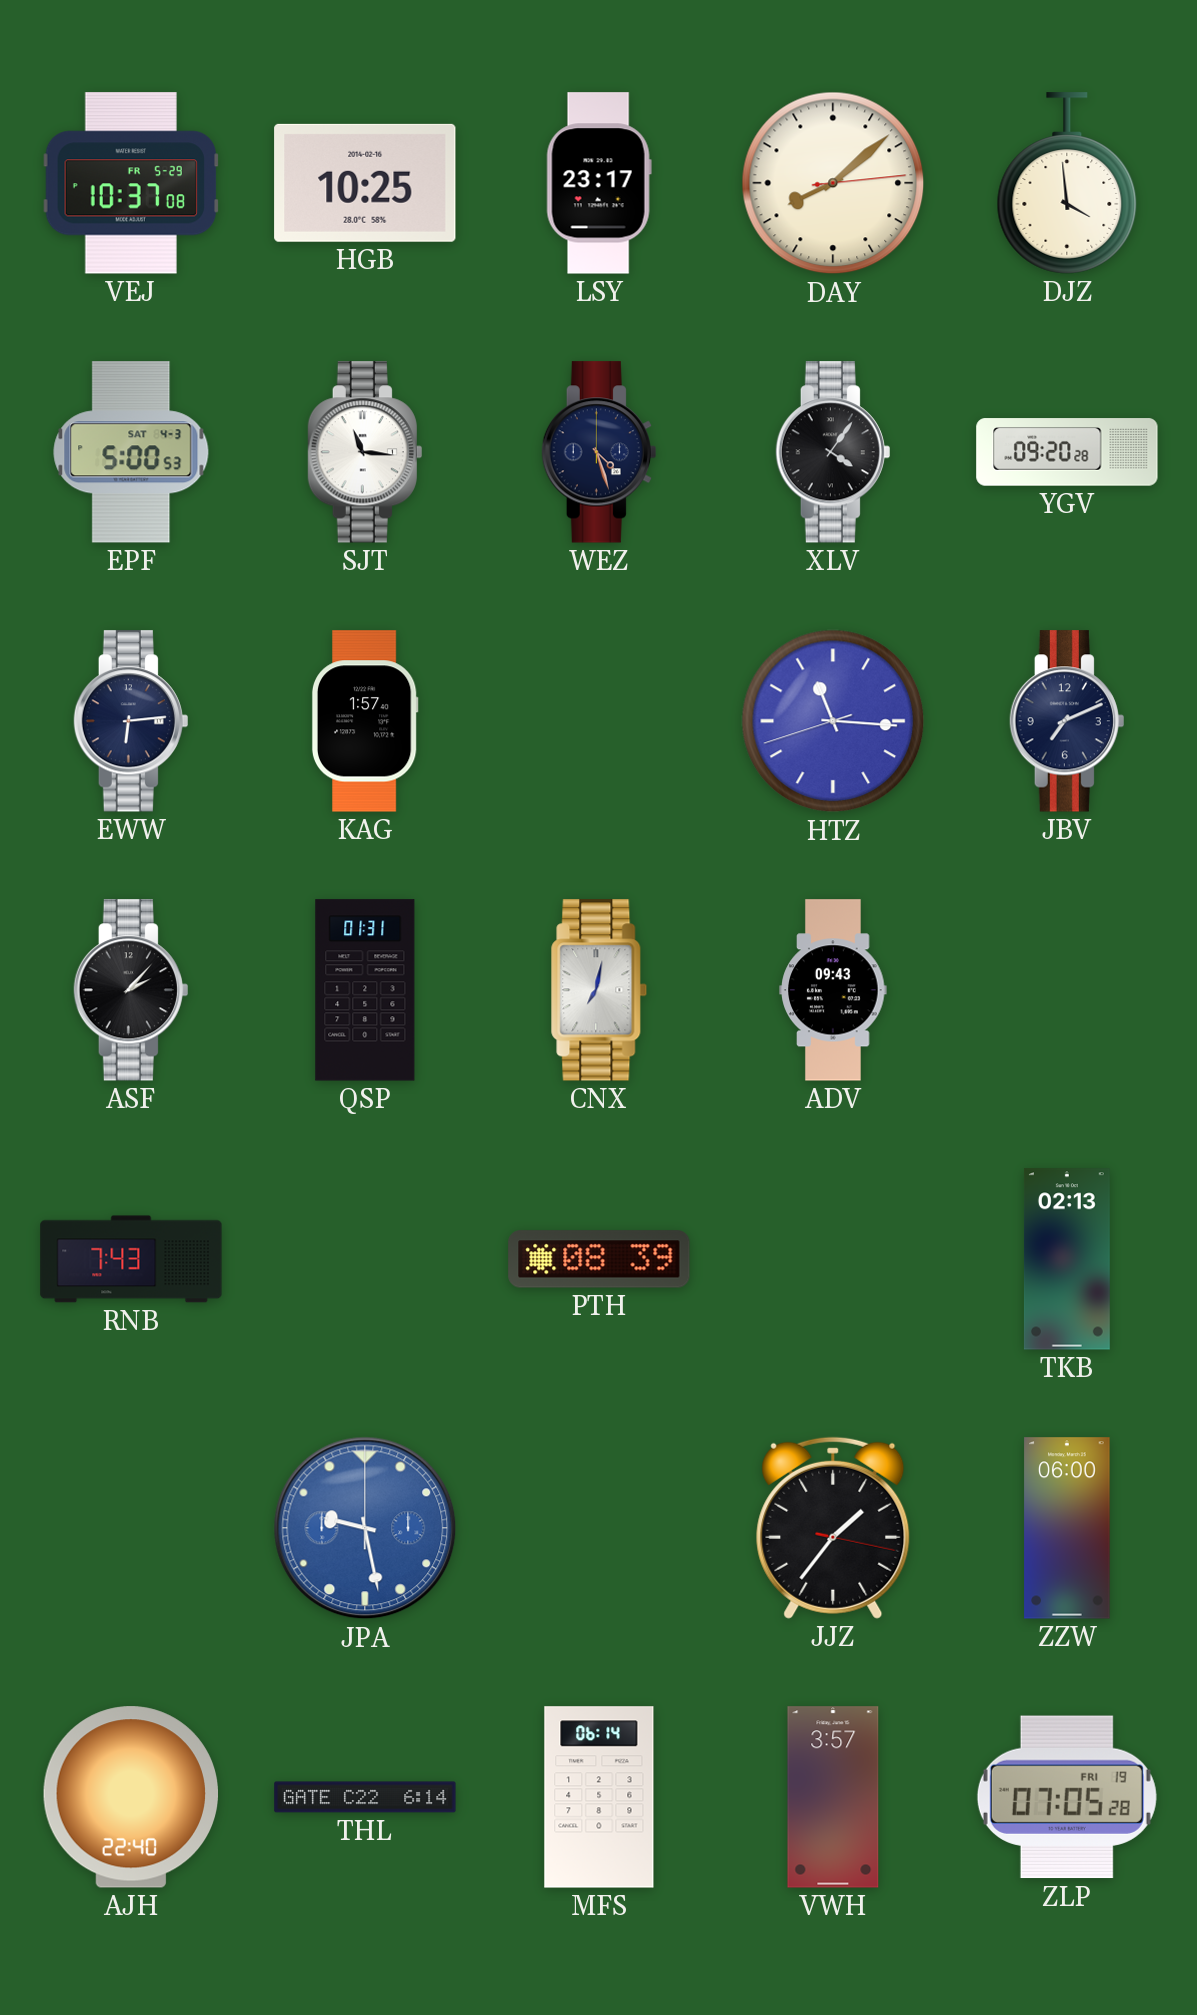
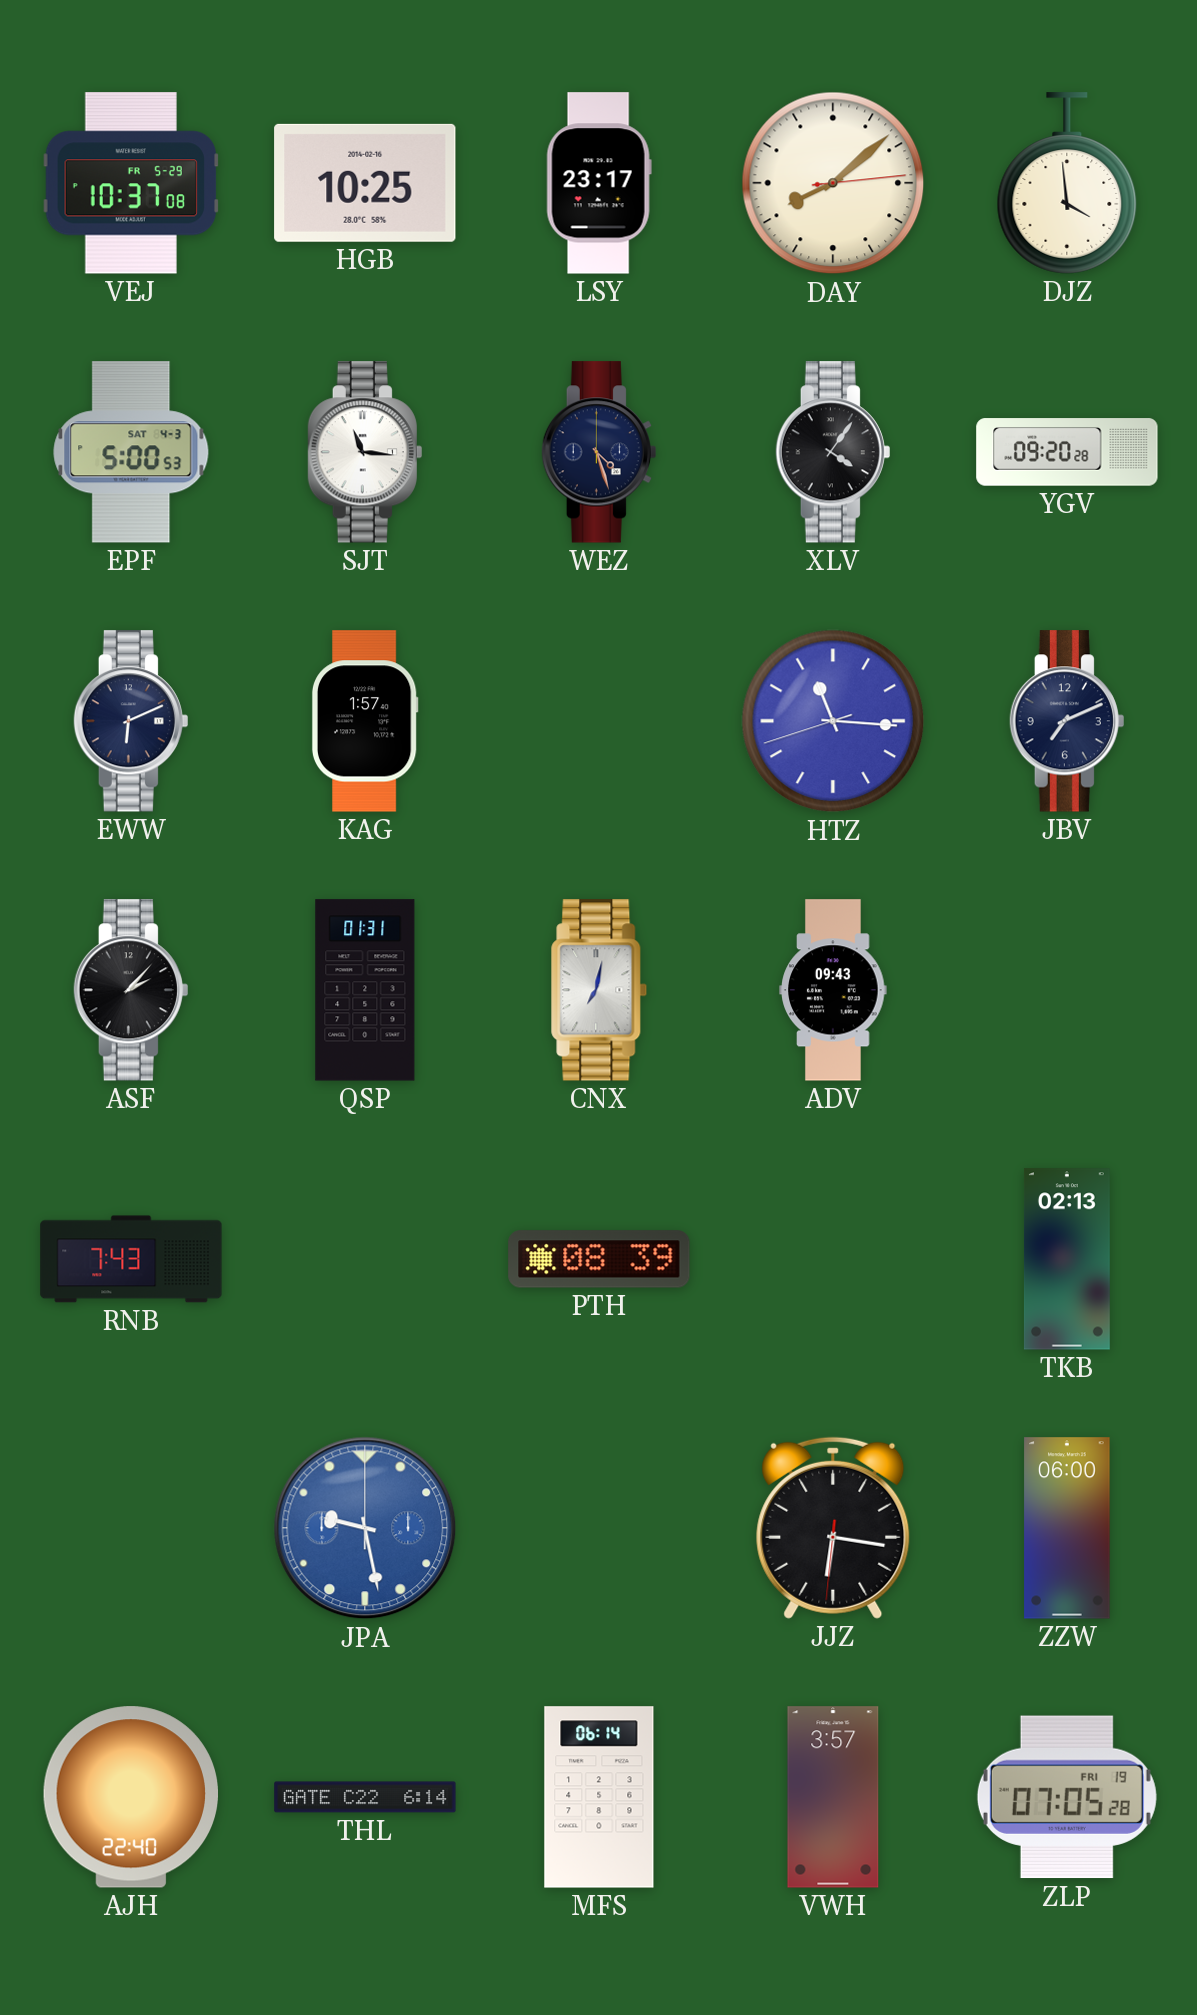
EWW: 6:14 -> 6:11
JJZ: 1:36 -> 6:16
